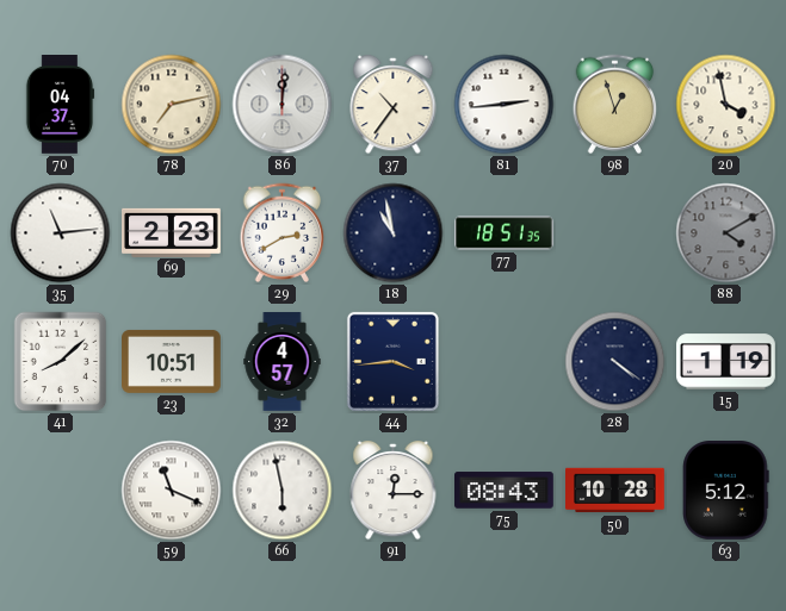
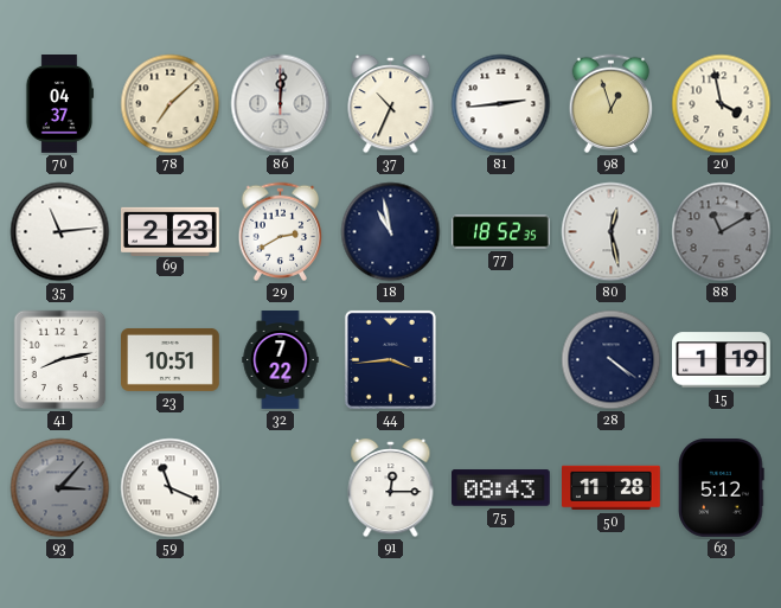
78: 7:13 -> 7:08
37: 10:36 -> 10:34
77: 18:51 -> 18:52
80: none -> 12:28
88: 4:10 -> 11:10
41: 8:08 -> 8:13
32: 4:57 -> 7:22
93: none -> 3:07
66: 5:58 -> none
50: 10:28 -> 11:28
